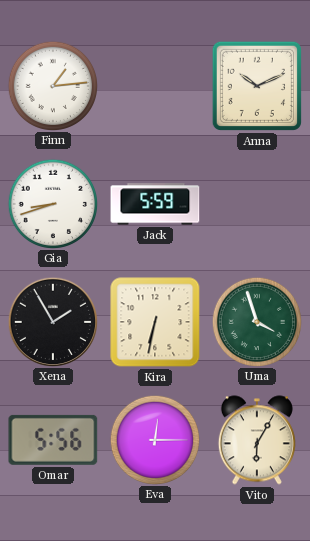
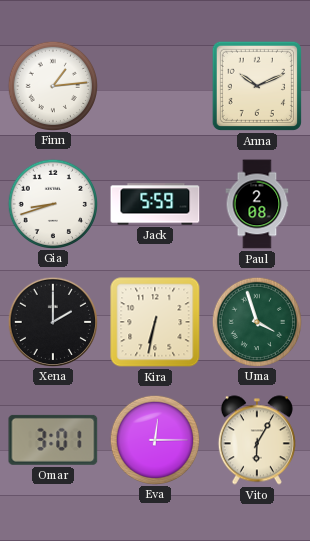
Paul: none -> 2:08
Xena: 1:55 -> 2:00
Omar: 5:56 -> 3:01
